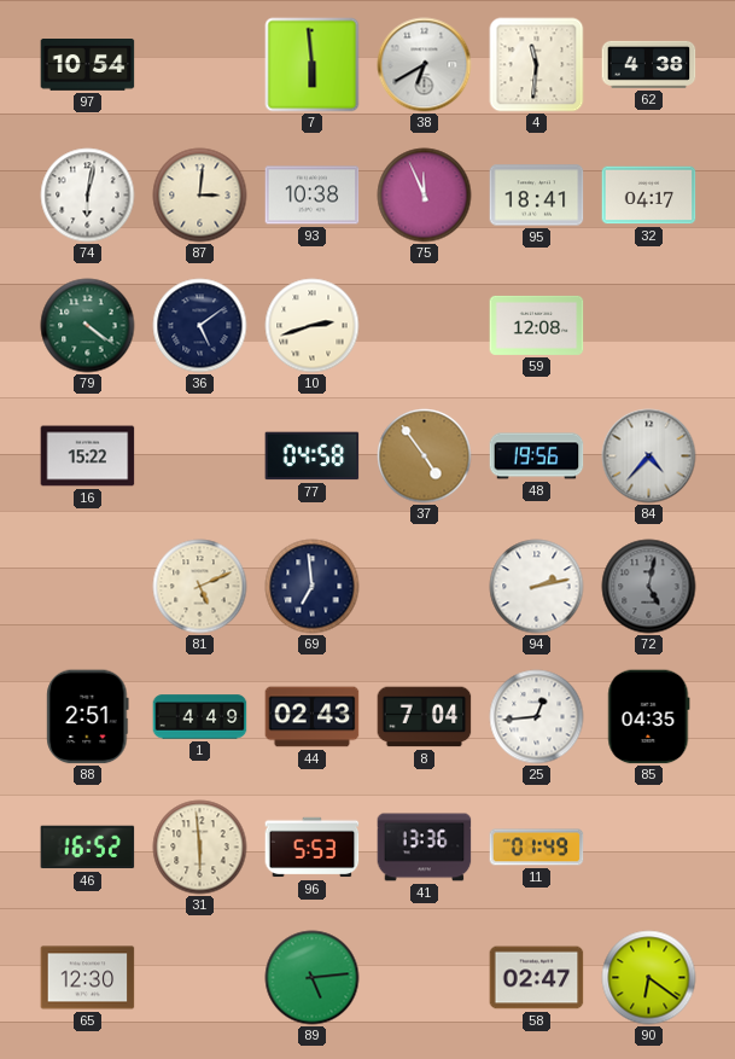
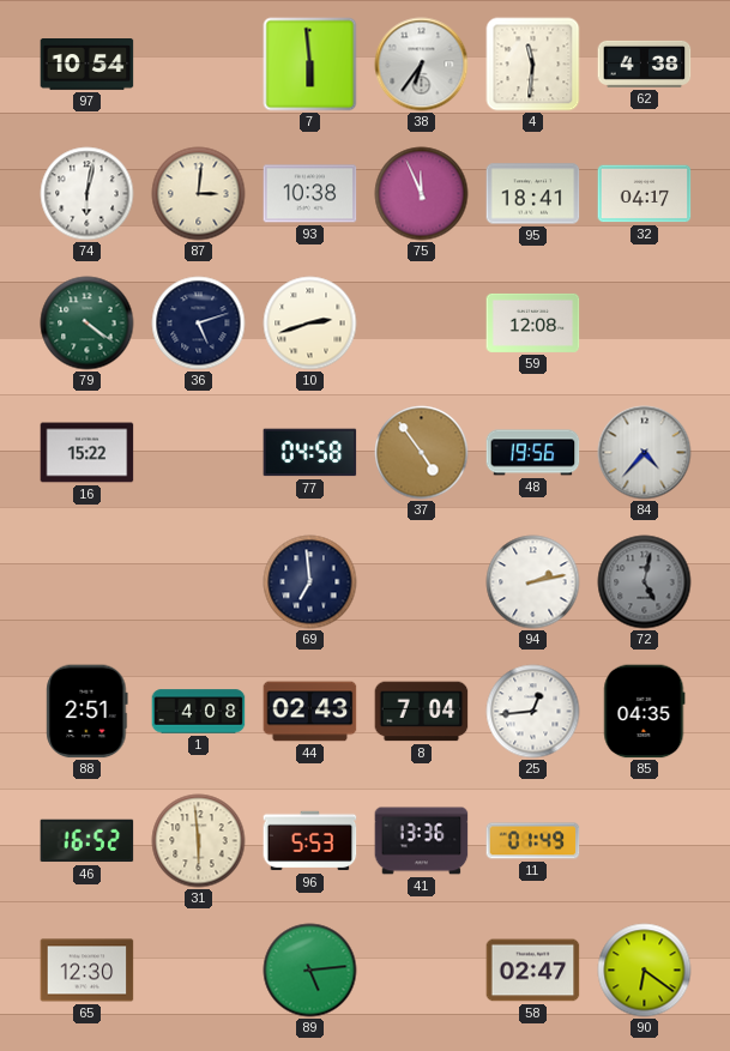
38: 6:40 -> 6:36
36: 5:09 -> 5:12
81: 5:11 -> none
1: 4:49 -> 4:08
